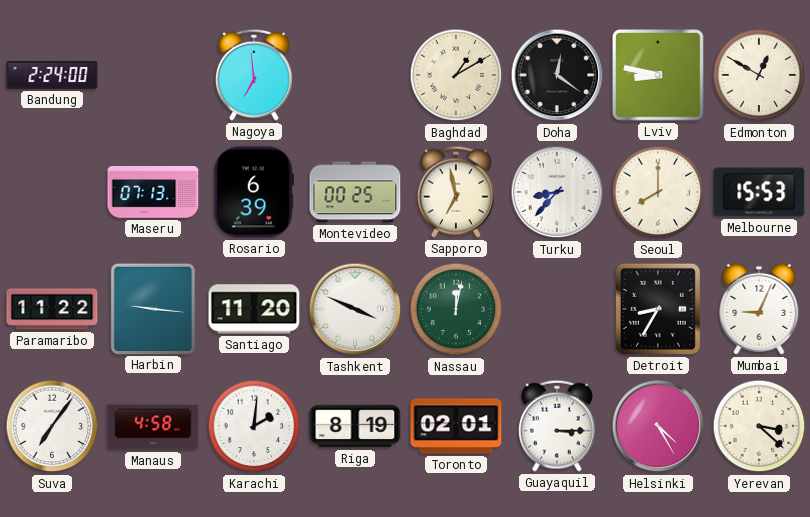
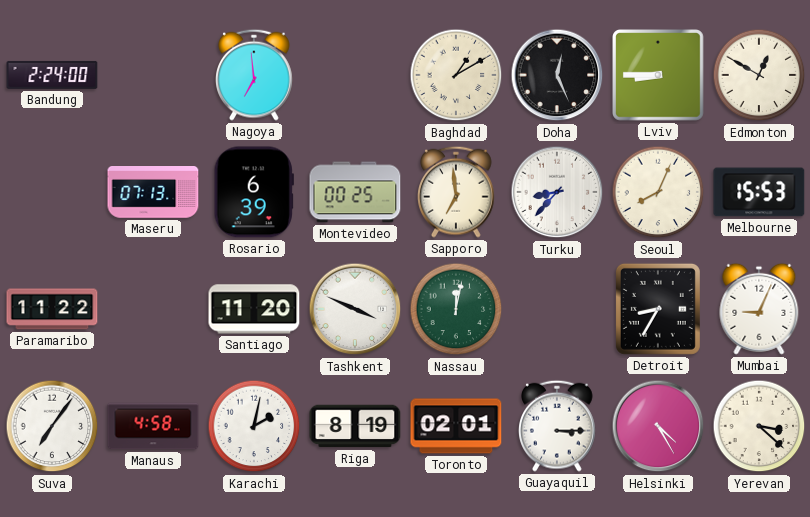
Doha: 12:21 -> 12:26
Lviv: 8:47 -> 8:45
Sapporo: 6:58 -> 6:59
Seoul: 8:00 -> 8:04
Harbin: 9:16 -> none
Karachi: 2:01 -> 2:02
